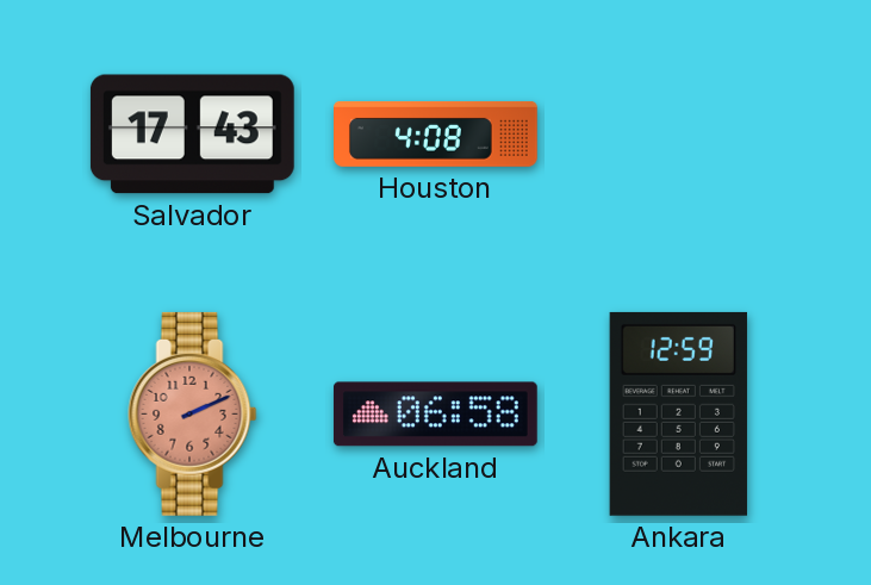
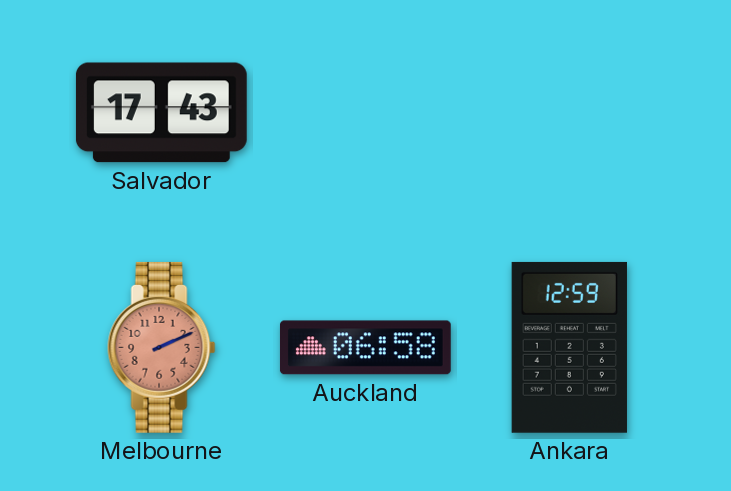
Houston: 4:08 -> none
